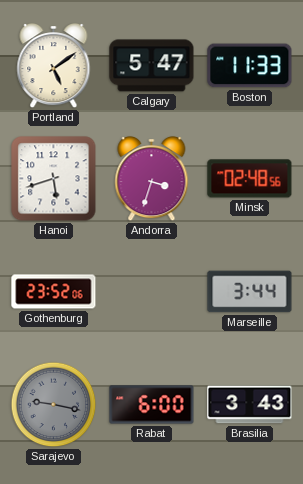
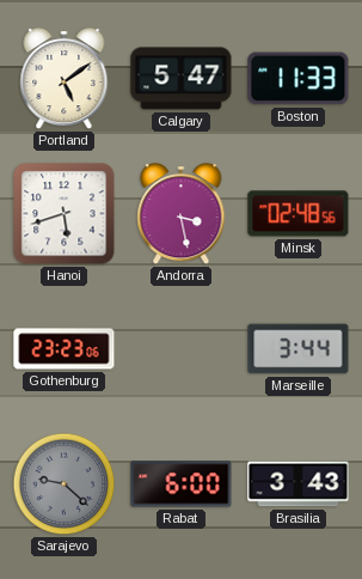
Andorra: 3:33 -> 3:28
Gothenburg: 23:52 -> 23:23
Sarajevo: 9:17 -> 9:22
